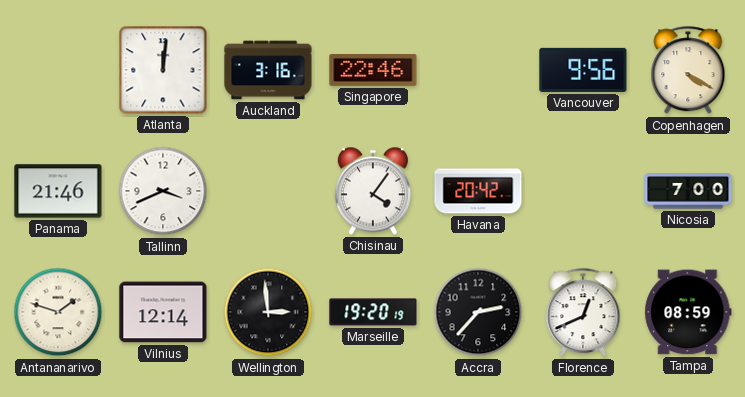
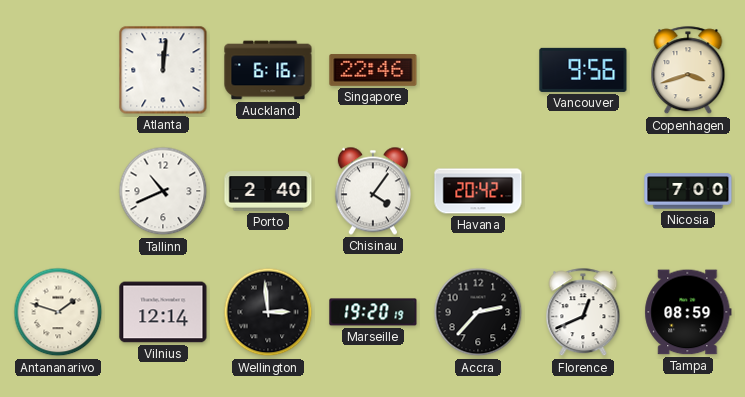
Auckland: 3:16 -> 6:16
Copenhagen: 4:20 -> 3:42
Panama: 21:46 -> none
Tallinn: 3:41 -> 10:41
Porto: none -> 2:40
